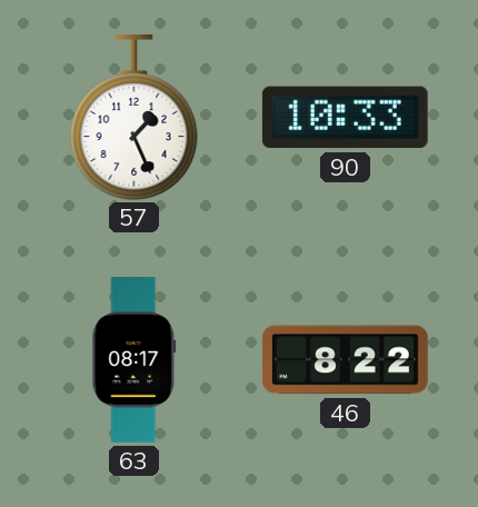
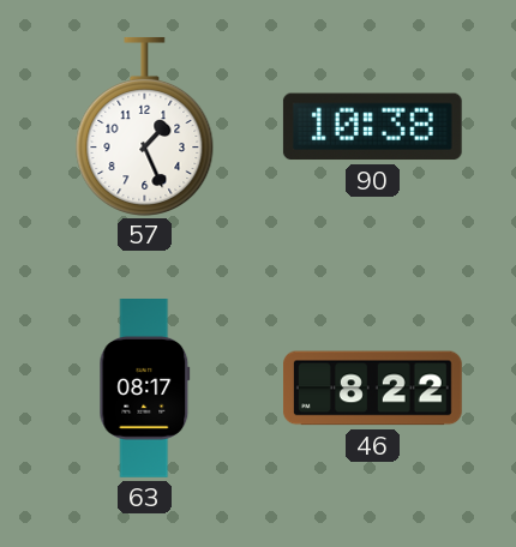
90: 10:33 -> 10:38
